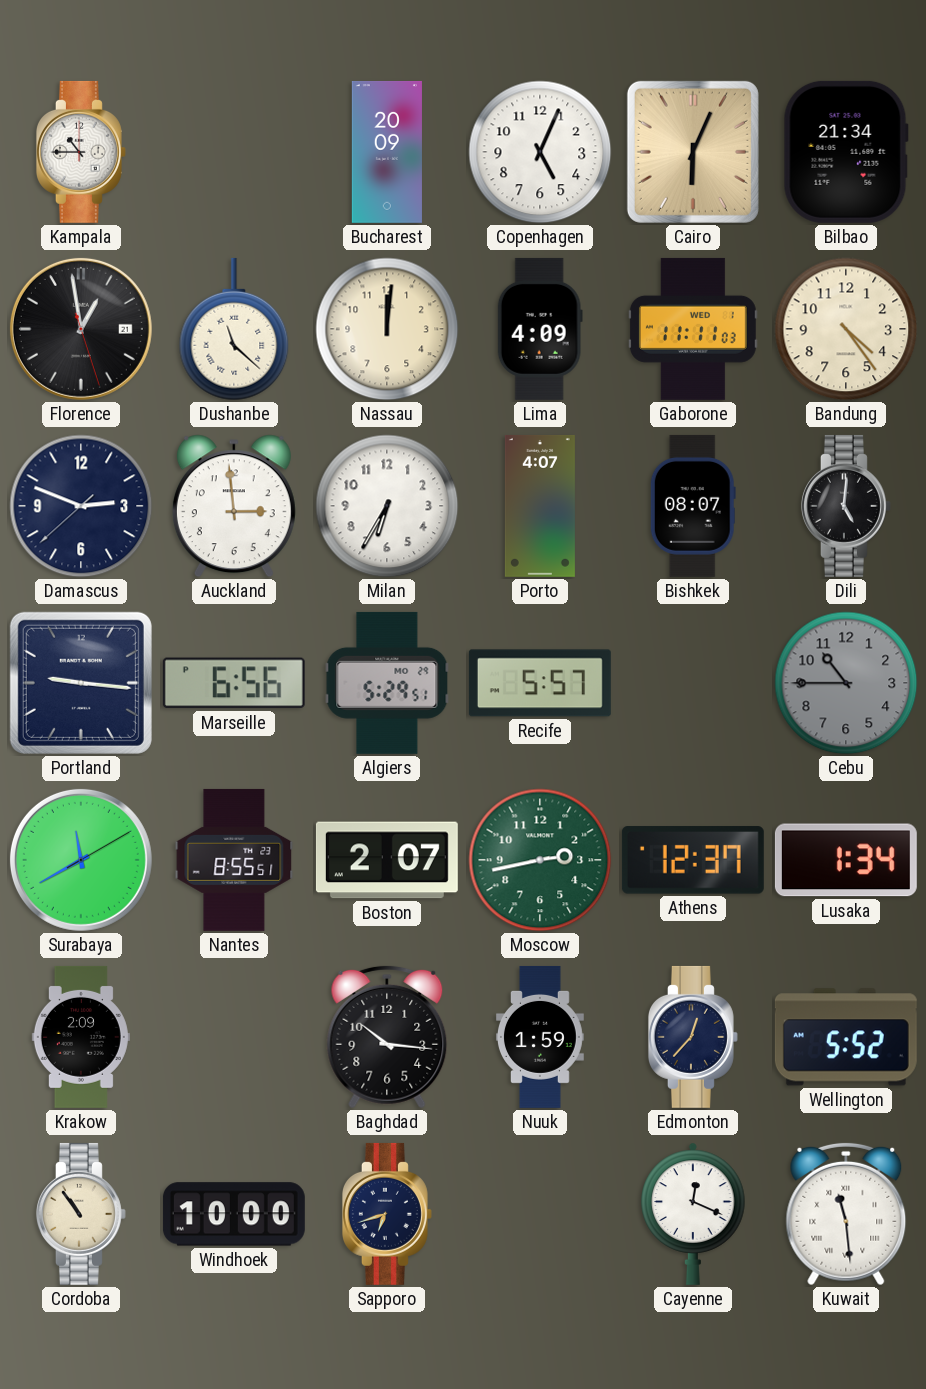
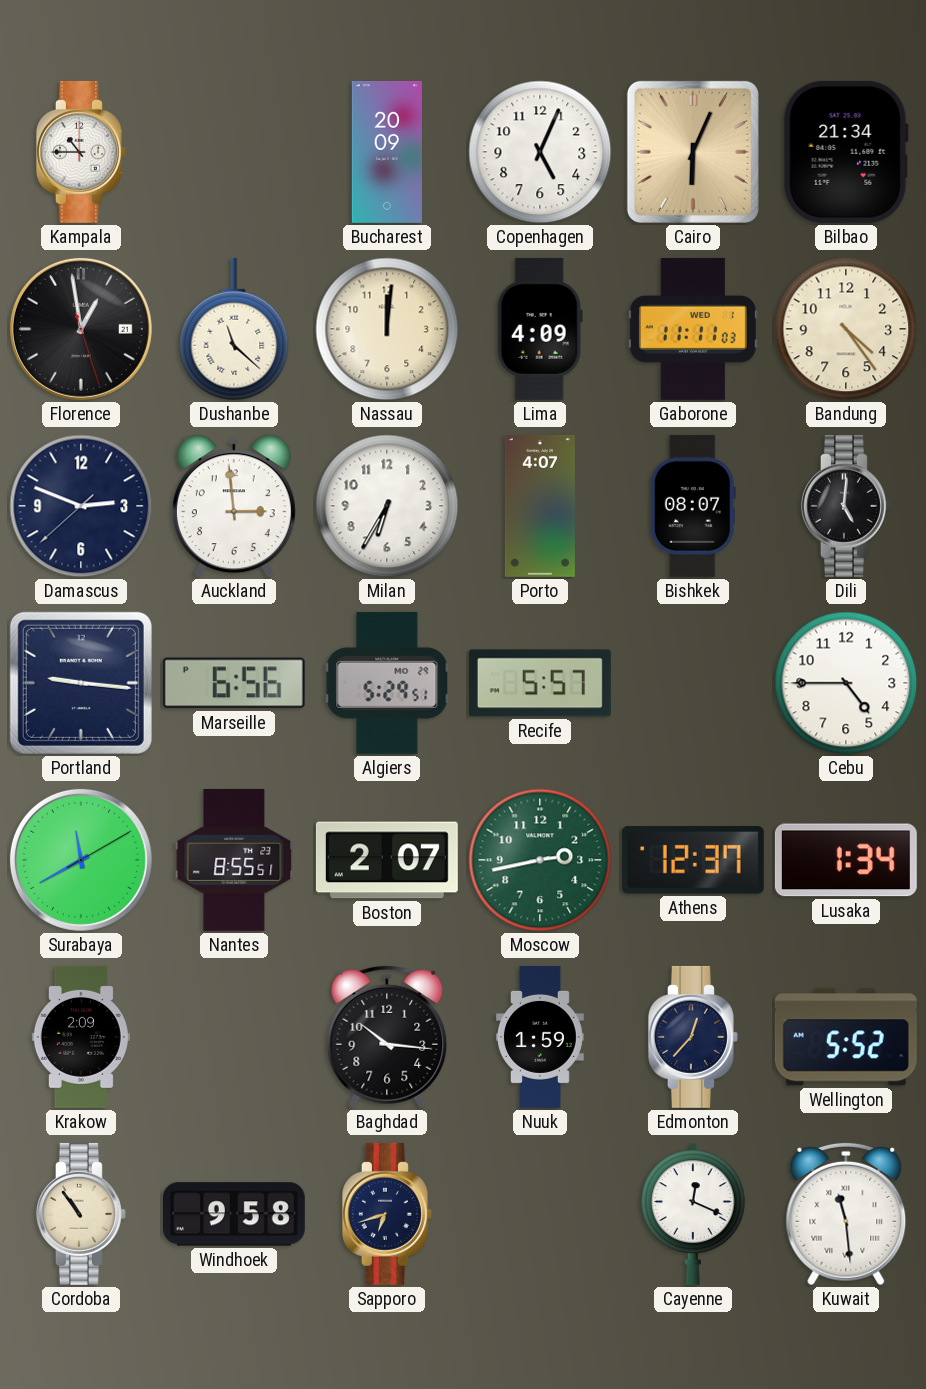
Cebu: 10:45 -> 4:45
Cebu dial: grey -> white
Windhoek: 10:00 -> 9:58
